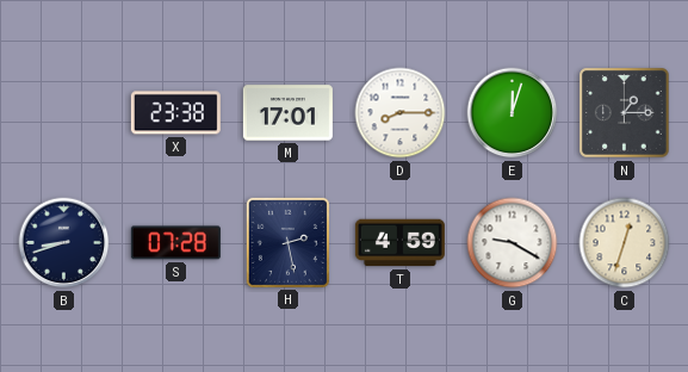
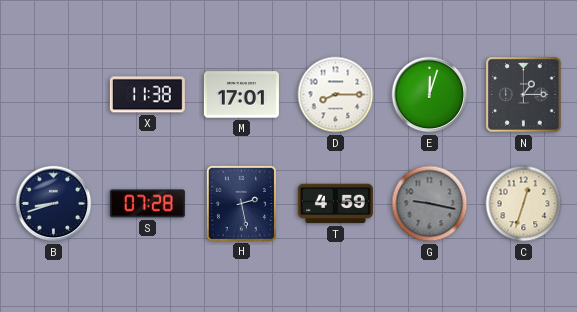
X: 23:38 -> 11:38
G: 9:20 -> 9:17
G dial: white -> grey
